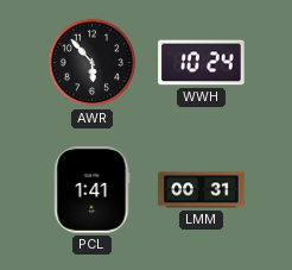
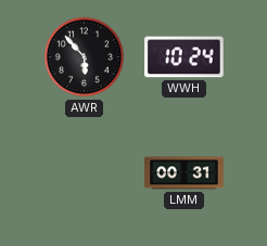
PCL: 1:41 -> none
